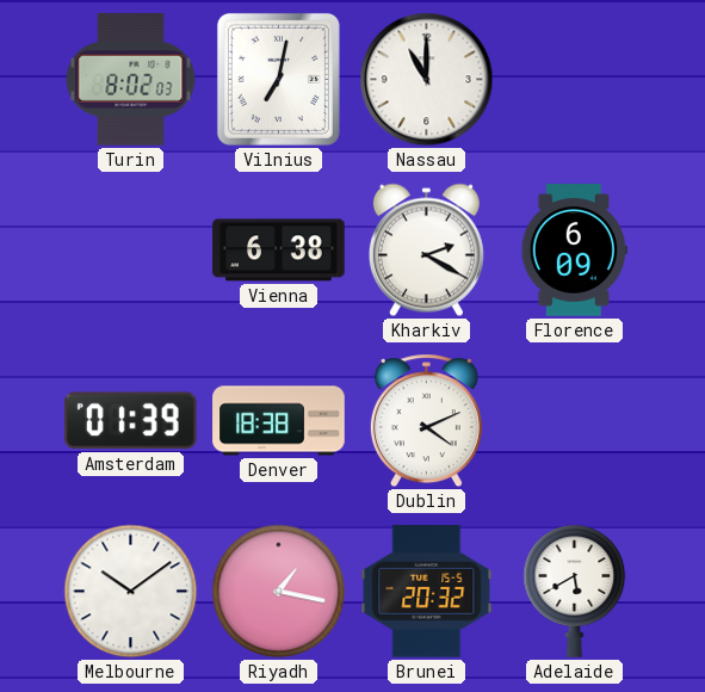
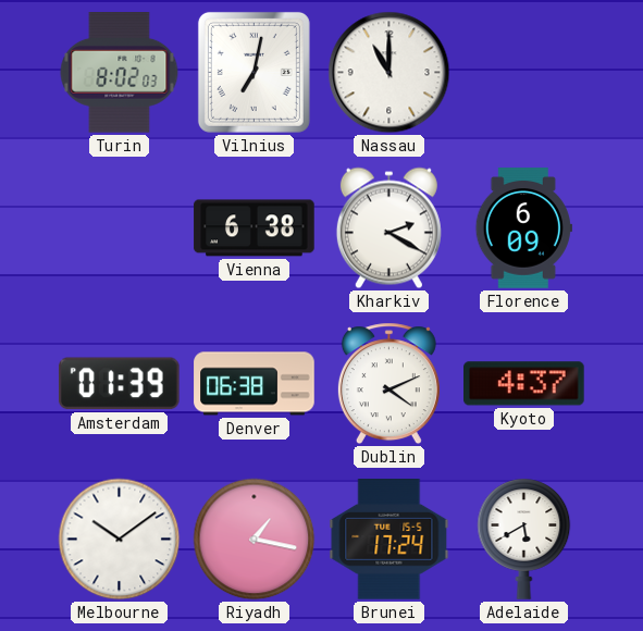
Denver: 18:38 -> 06:38
Kyoto: none -> 4:37
Brunei: 20:32 -> 17:24
